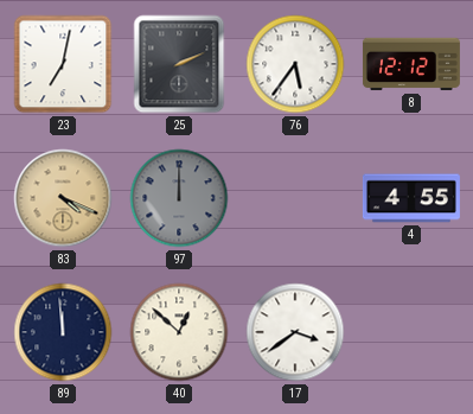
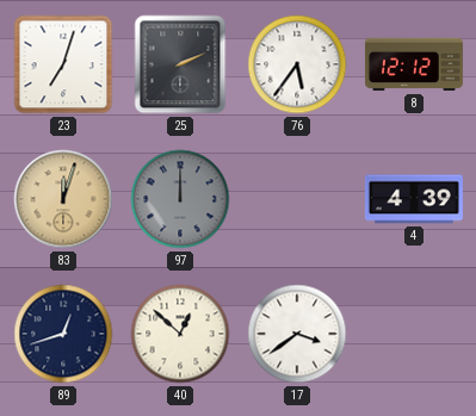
23: 7:02 -> 7:03
83: 4:19 -> 12:03
4: 4:55 -> 4:39
89: 11:59 -> 12:42
